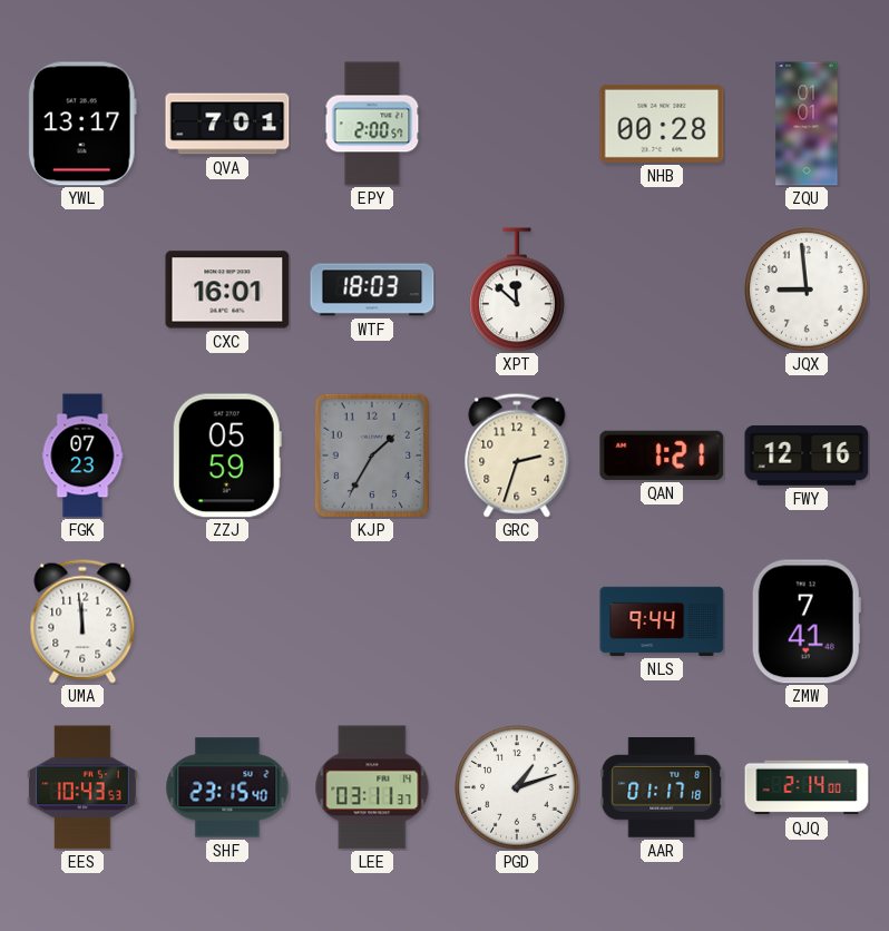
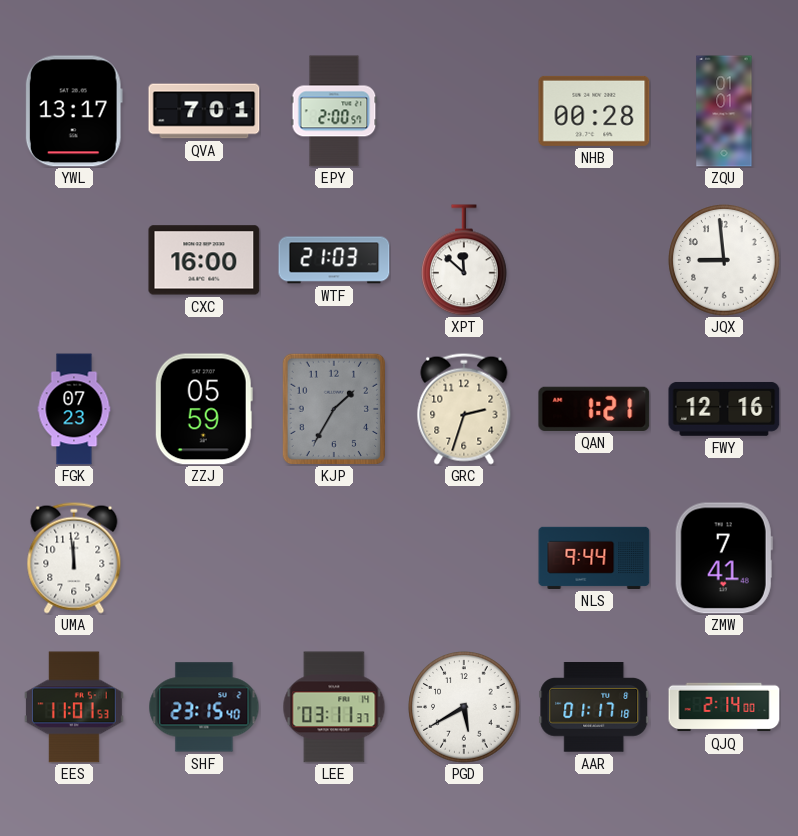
CXC: 16:01 -> 16:00
WTF: 18:03 -> 21:03
EES: 10:43 -> 11:01
PGD: 1:12 -> 5:40
